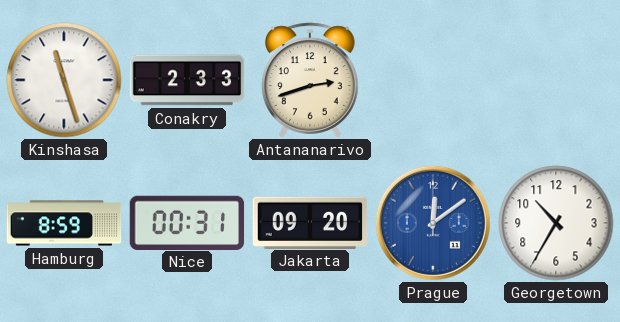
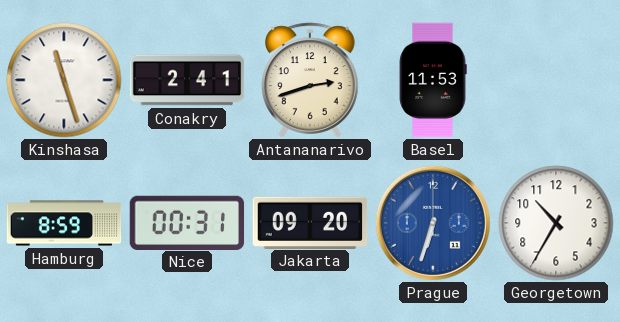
Conakry: 2:33 -> 2:41
Basel: none -> 11:53
Prague: 12:09 -> 6:33
